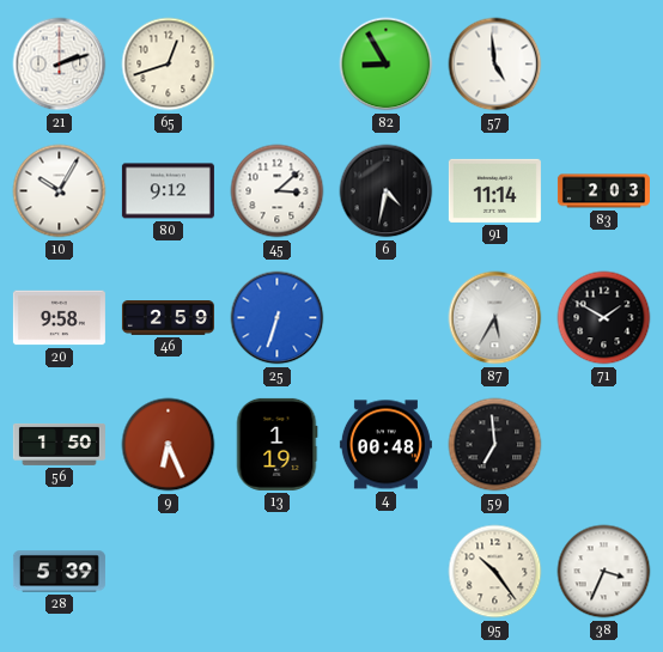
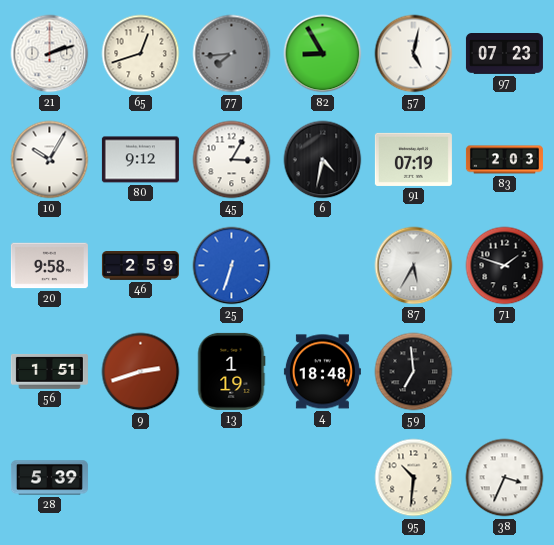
77: none -> 7:44
57: 4:59 -> 5:02
97: none -> 07:23
45: 3:08 -> 3:05
91: 11:14 -> 07:19
71: 1:50 -> 1:48
56: 1:50 -> 1:51
9: 6:26 -> 2:42
4: 00:48 -> 18:48
95: 10:24 -> 10:31
